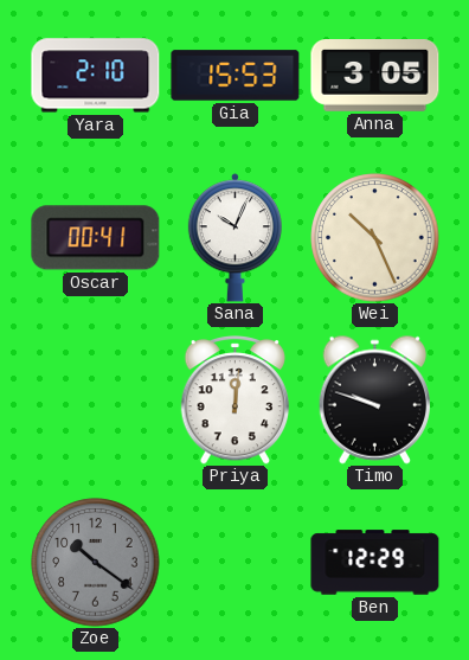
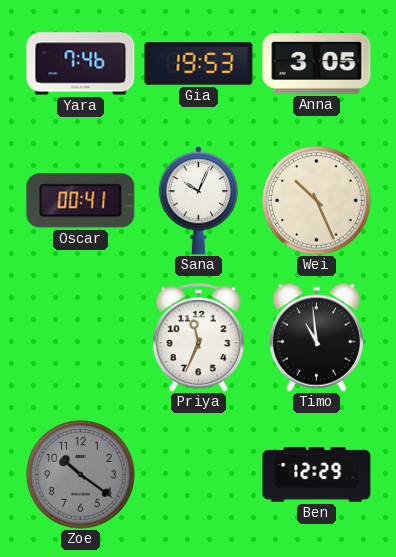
Yara: 2:10 -> 7:46
Gia: 15:53 -> 19:53
Priya: 12:01 -> 11:34
Timo: 9:48 -> 10:59
